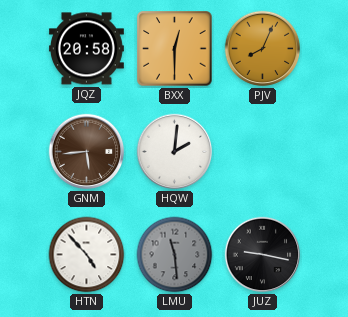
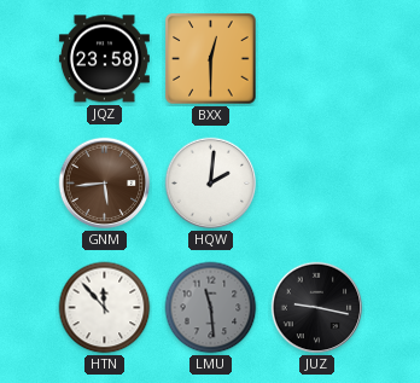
JQZ: 20:58 -> 23:58
PJV: 8:04 -> none
HTN: 4:53 -> 11:53
